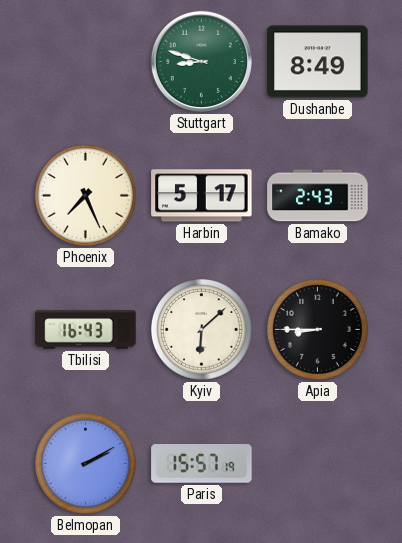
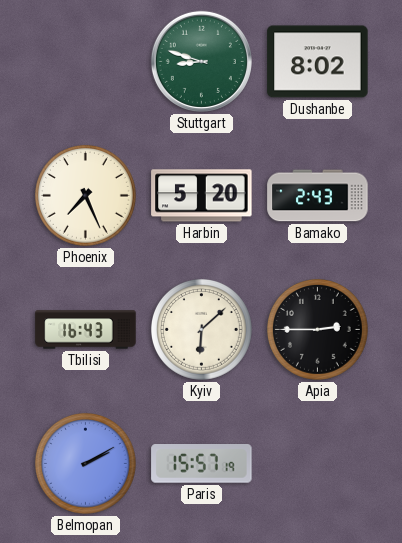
Dushanbe: 8:49 -> 8:02
Harbin: 5:17 -> 5:20
Apia: 8:45 -> 2:45
